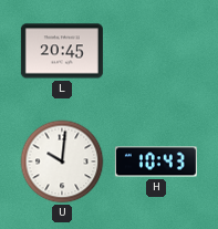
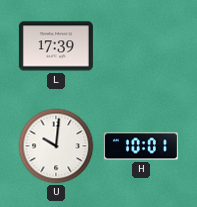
L: 20:45 -> 17:39
H: 10:43 -> 10:01
